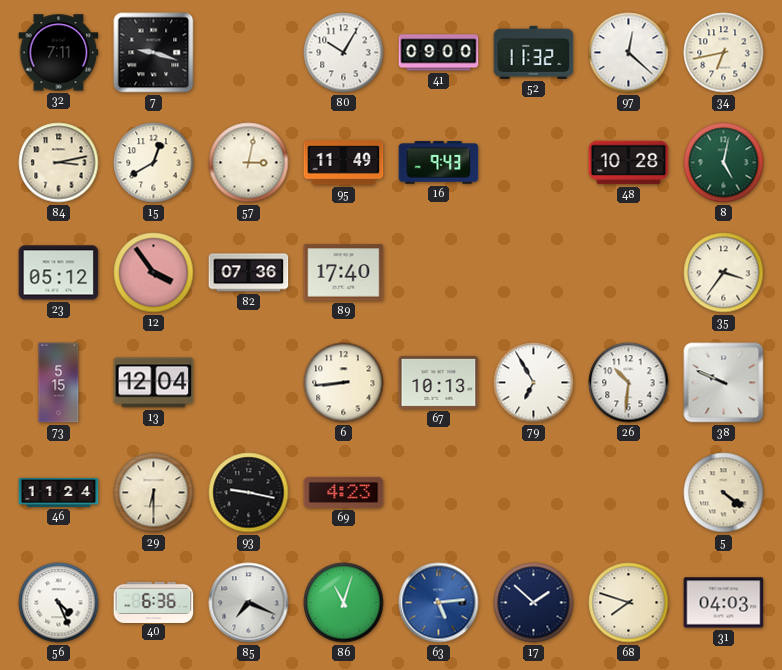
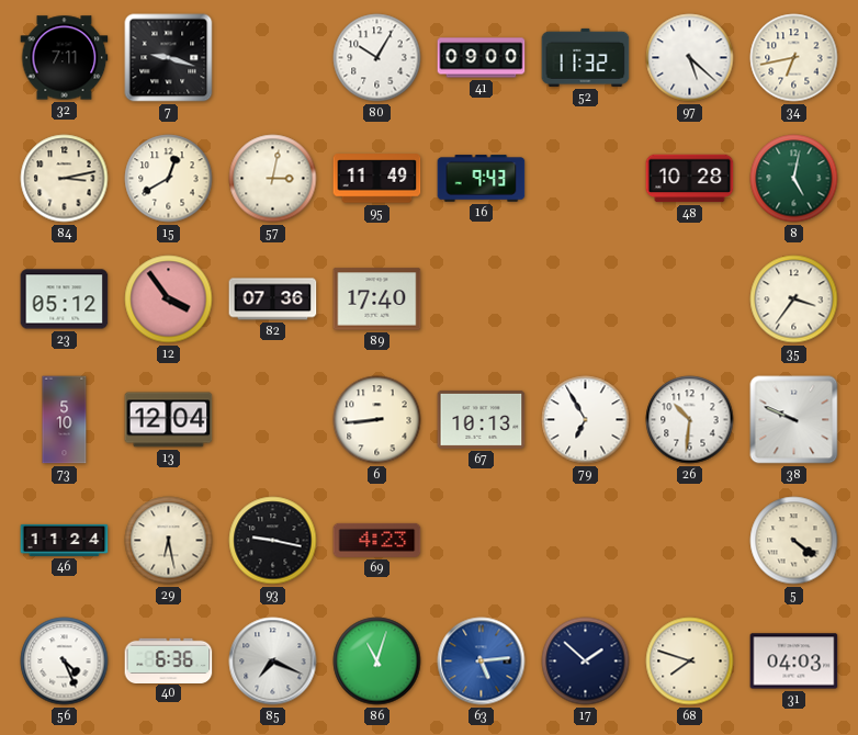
97: 12:22 -> 5:22
73: 5:15 -> 5:10
29: 6:30 -> 6:28
